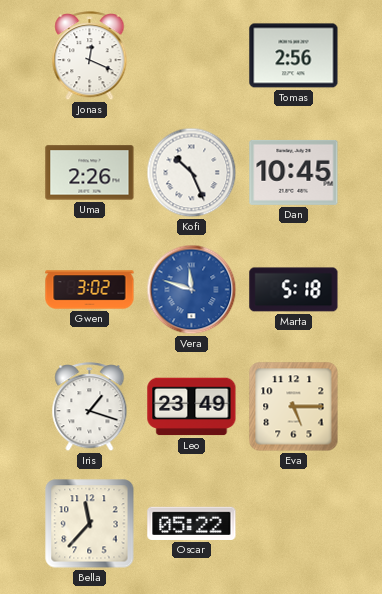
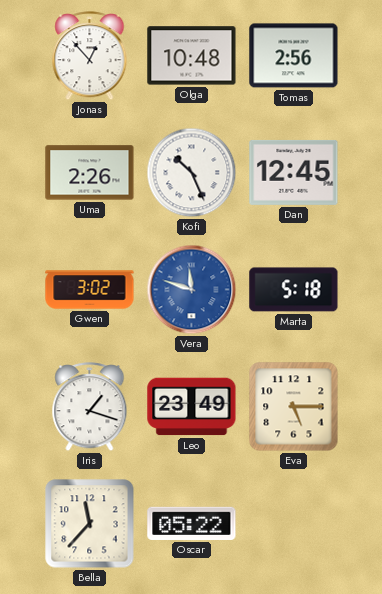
Jonas: 12:19 -> 12:53
Olga: none -> 10:48
Dan: 10:45 -> 12:45
